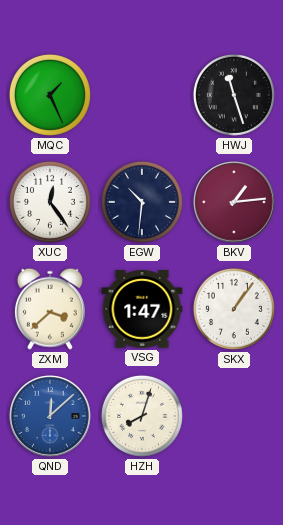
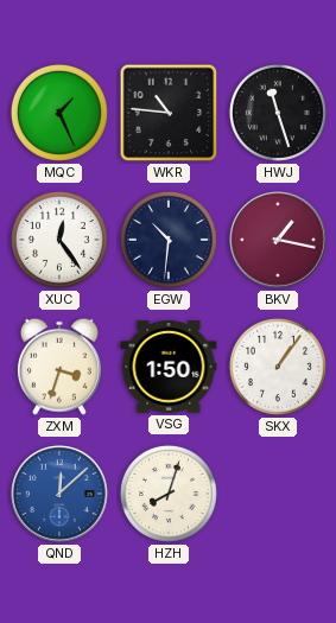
WKR: none -> 10:46
BKV: 1:14 -> 1:17
ZXM: 3:38 -> 3:33
VSG: 1:47 -> 1:50
